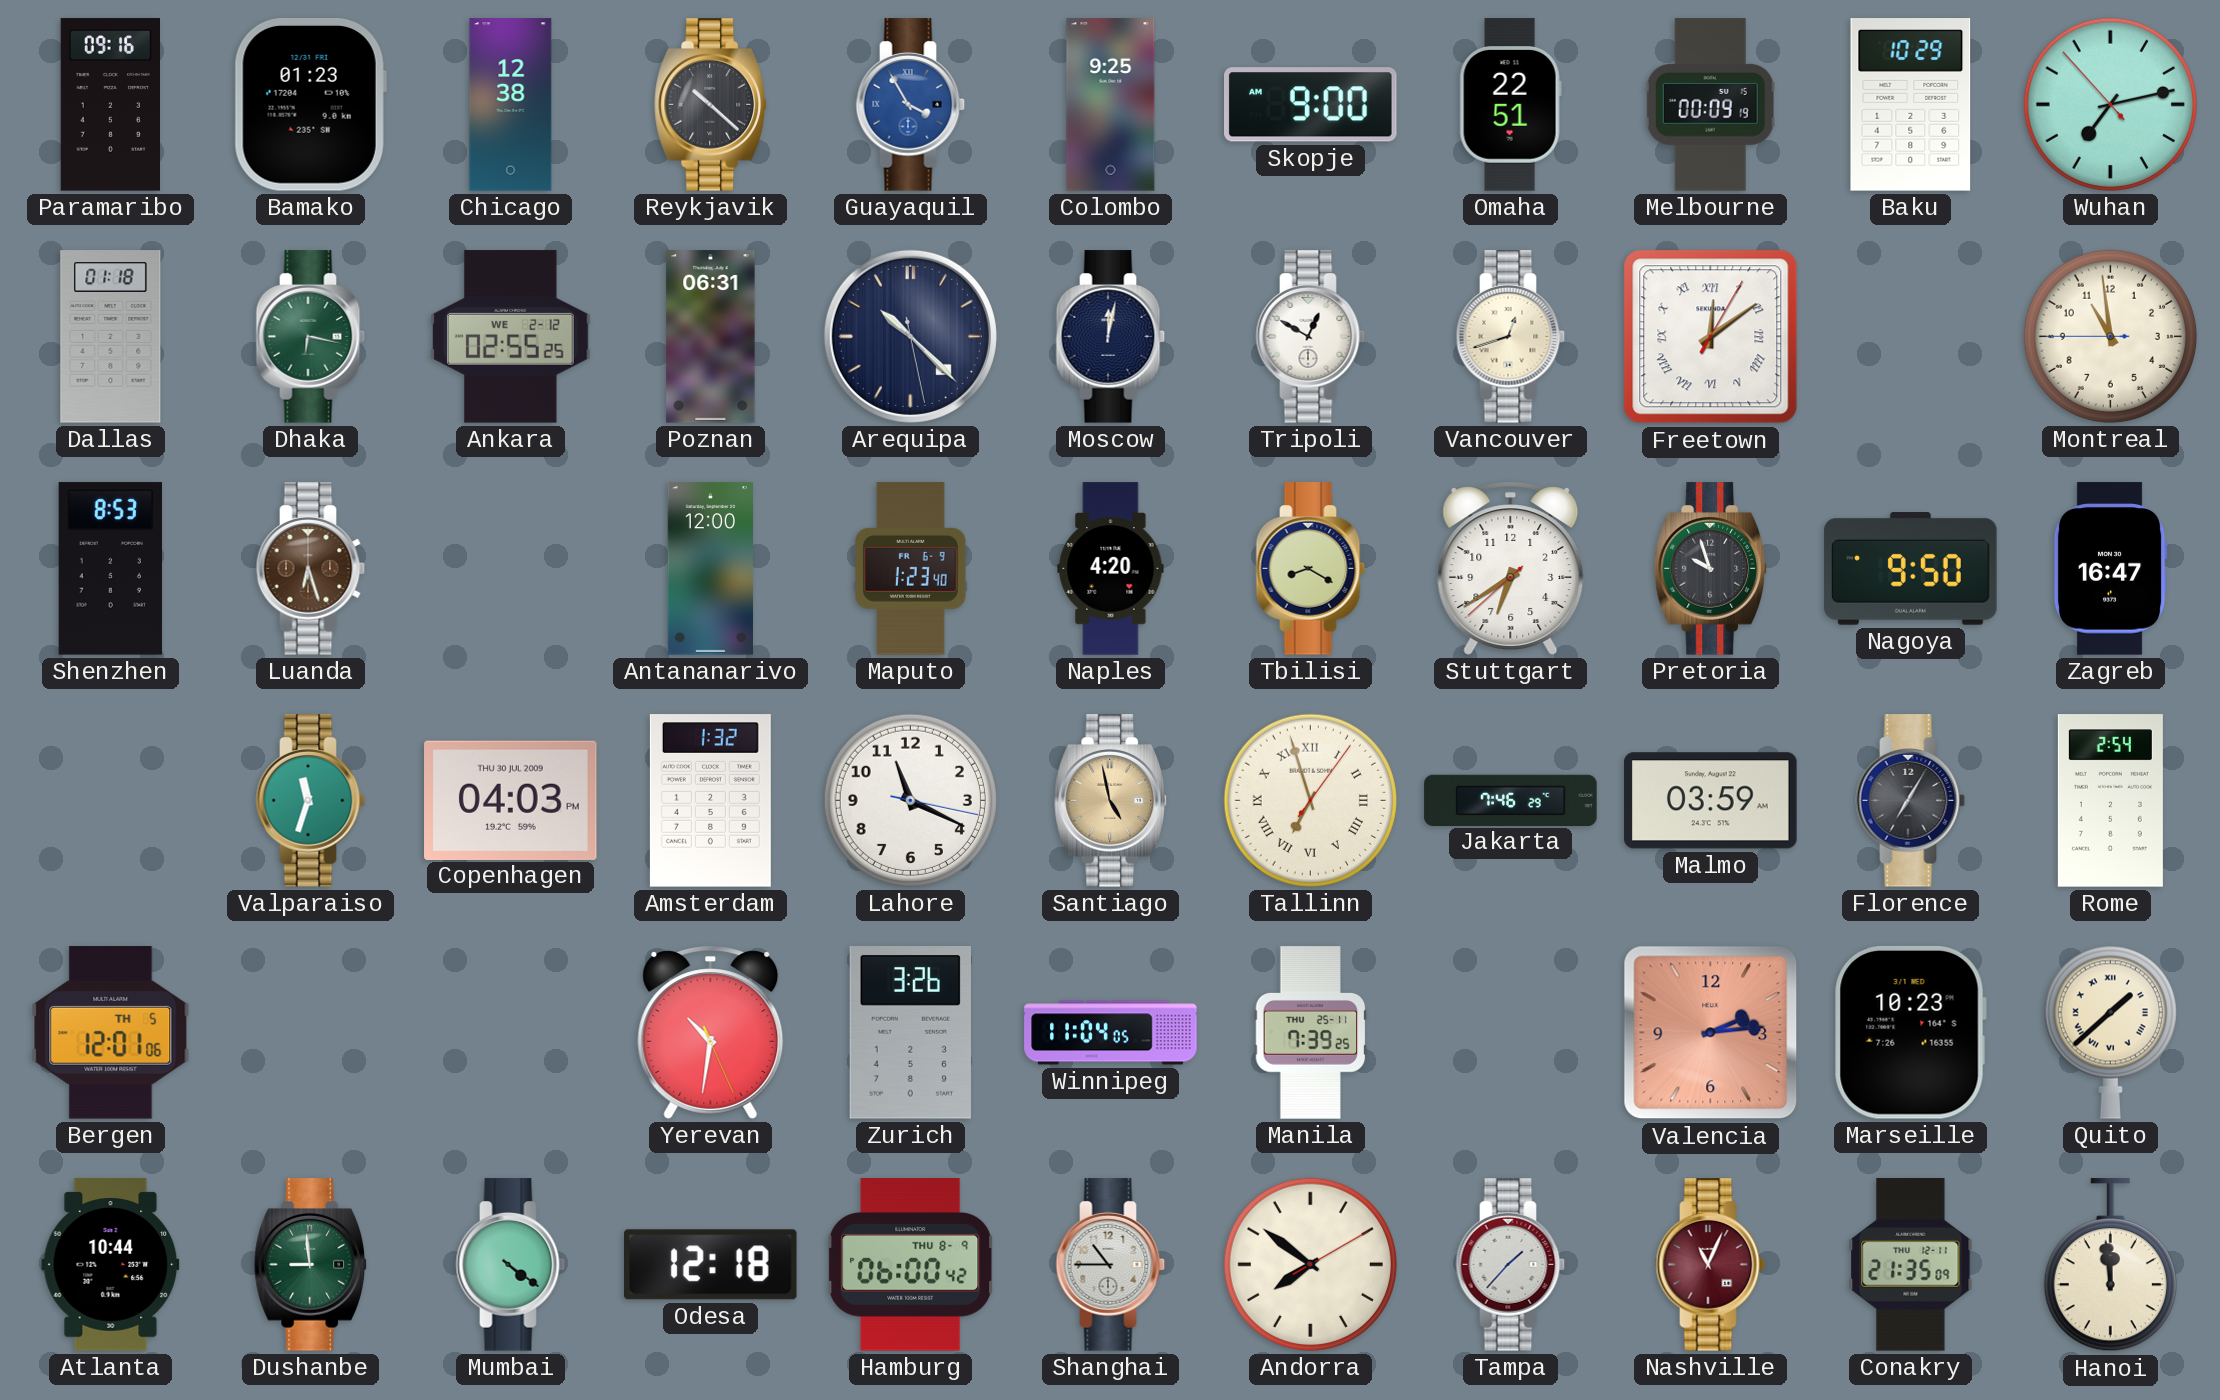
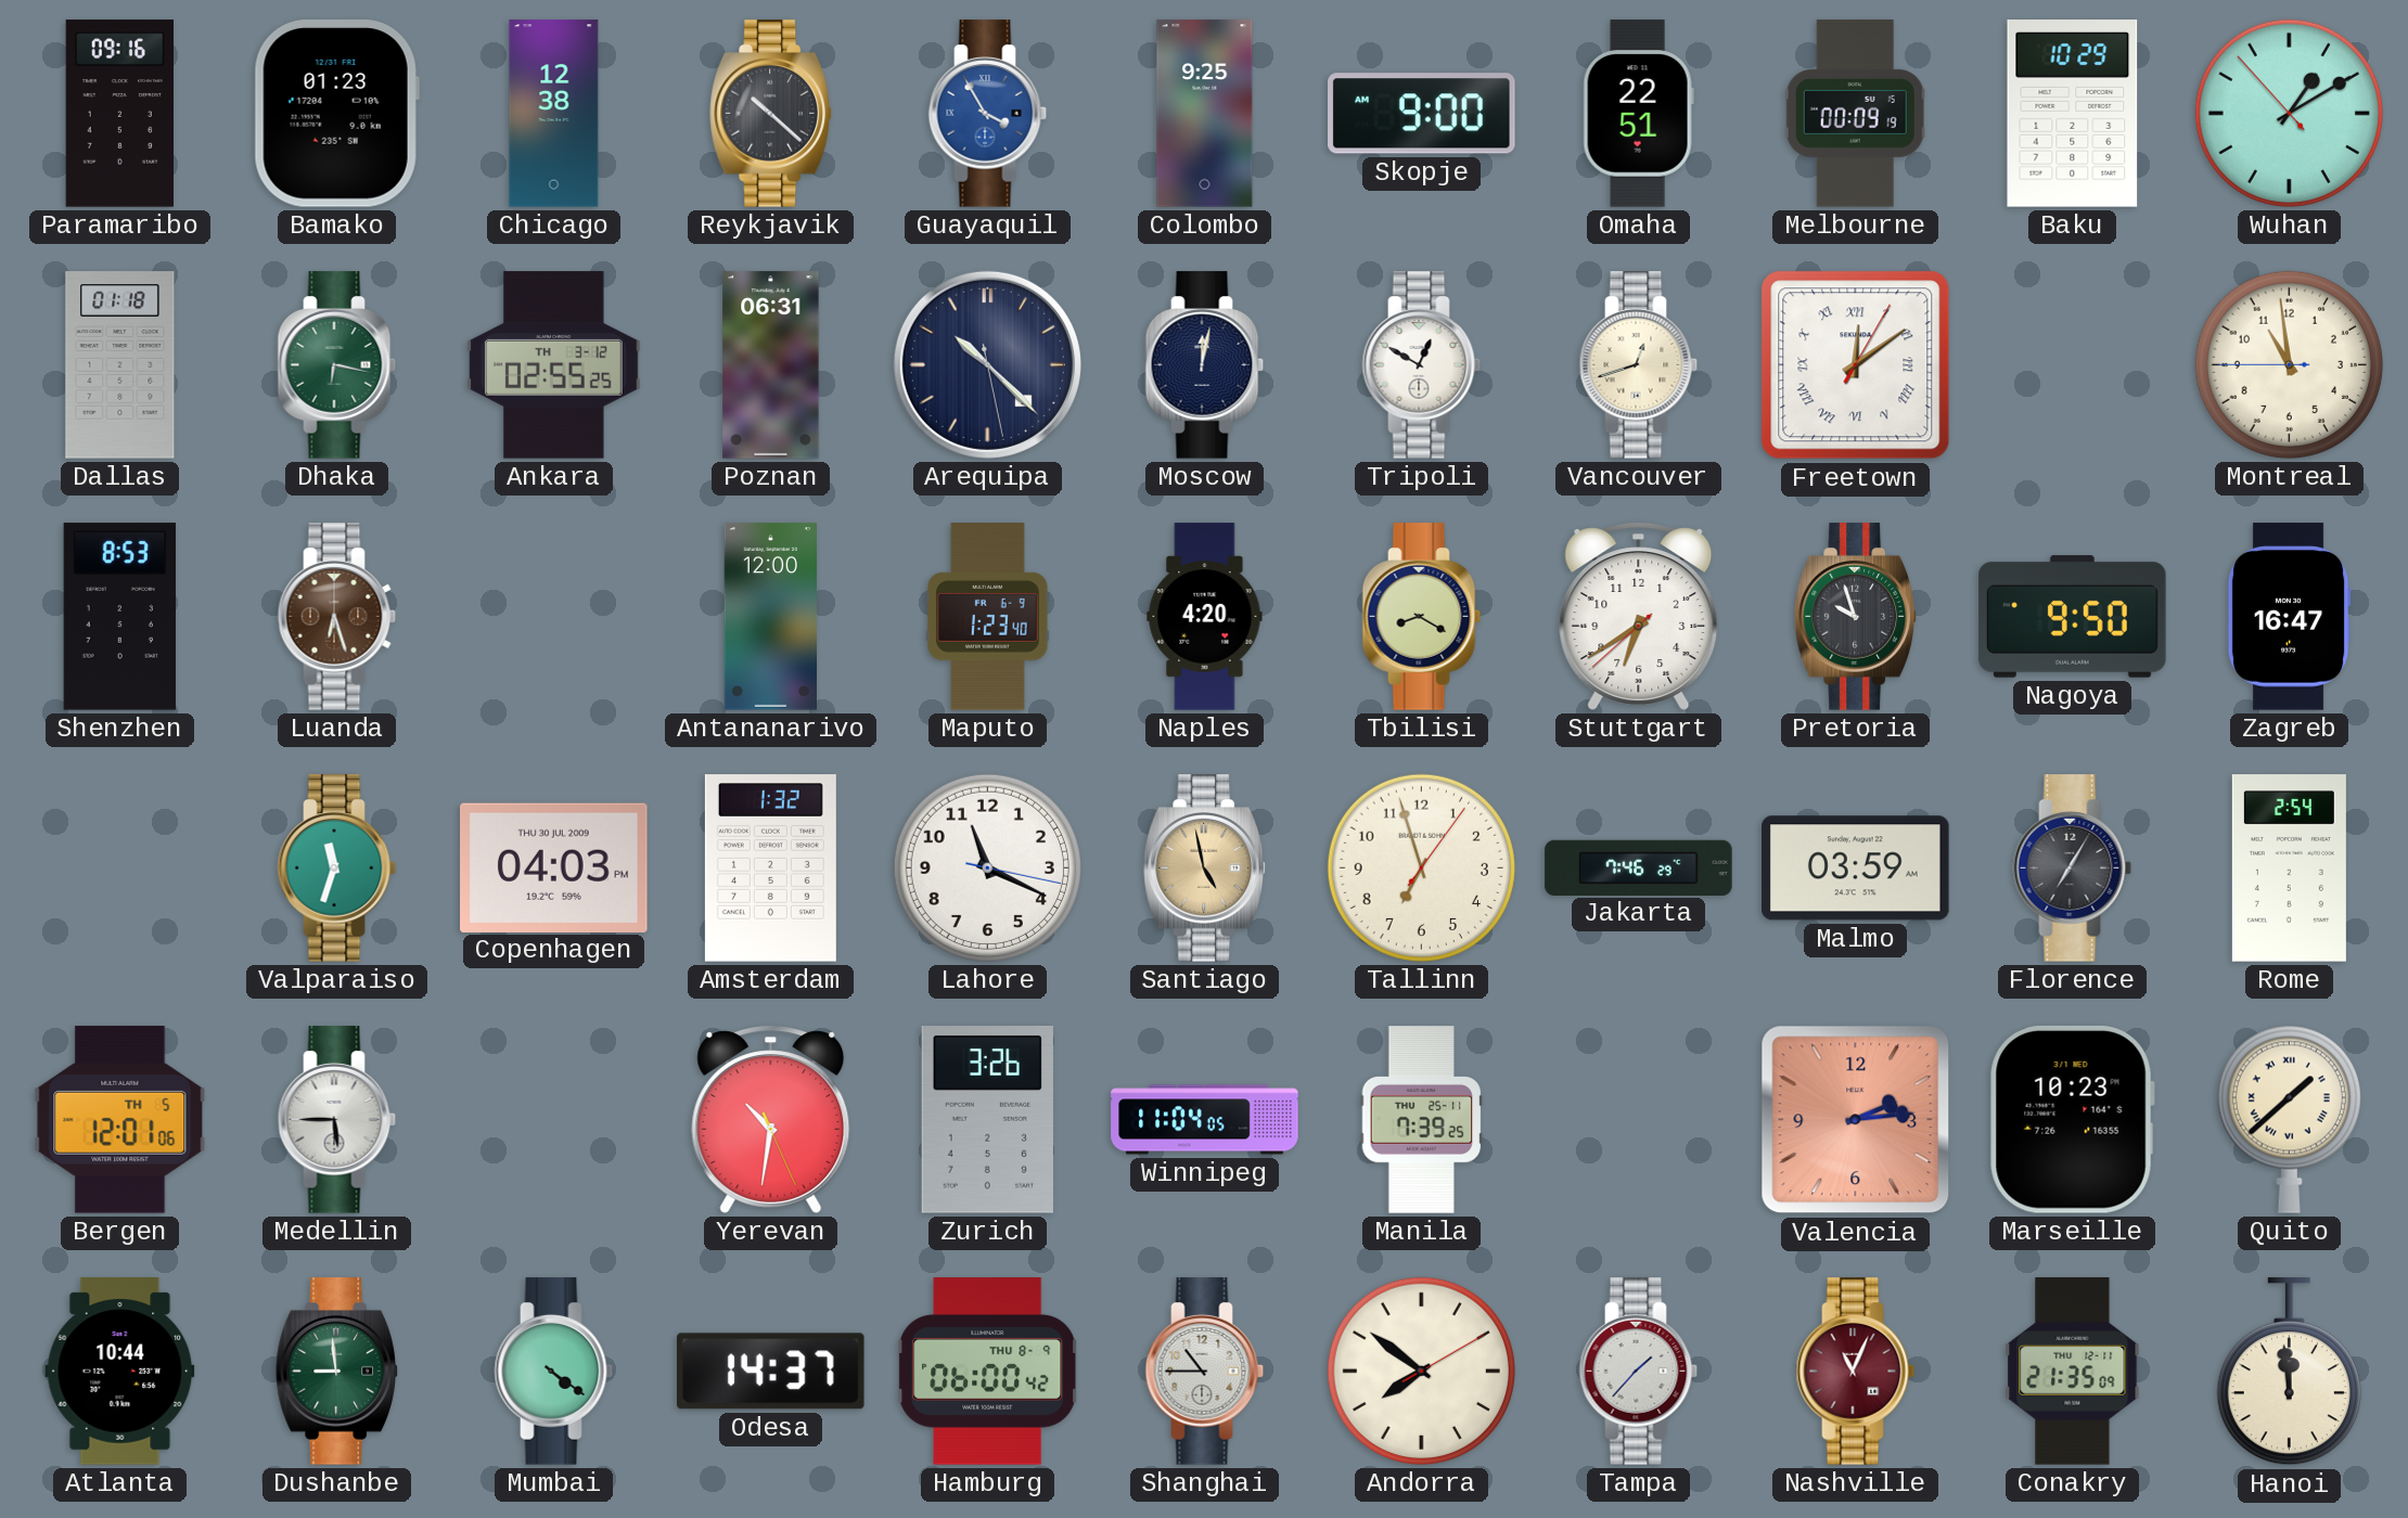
Wuhan: 7:12 -> 1:09
Ankara date: WE 2-12 -> TH 3-12
Tallinn numerals: Roman -> Arabic
Medellin: none -> 5:45
Odesa: 12:18 -> 14:37
